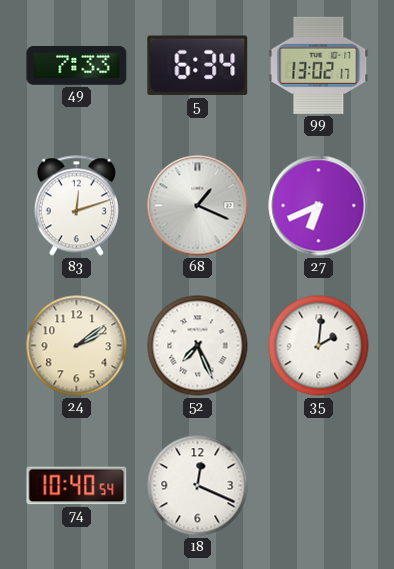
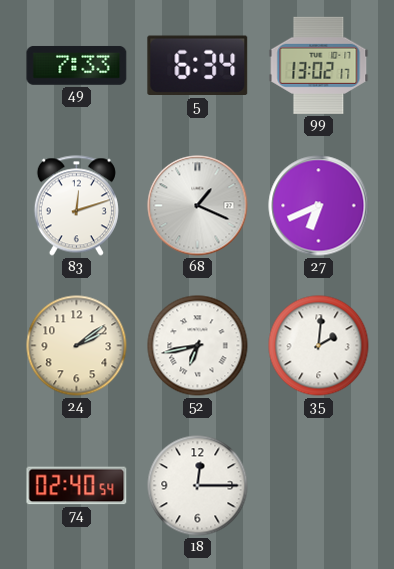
52: 7:26 -> 6:43
74: 10:40 -> 02:40
18: 12:19 -> 12:15
